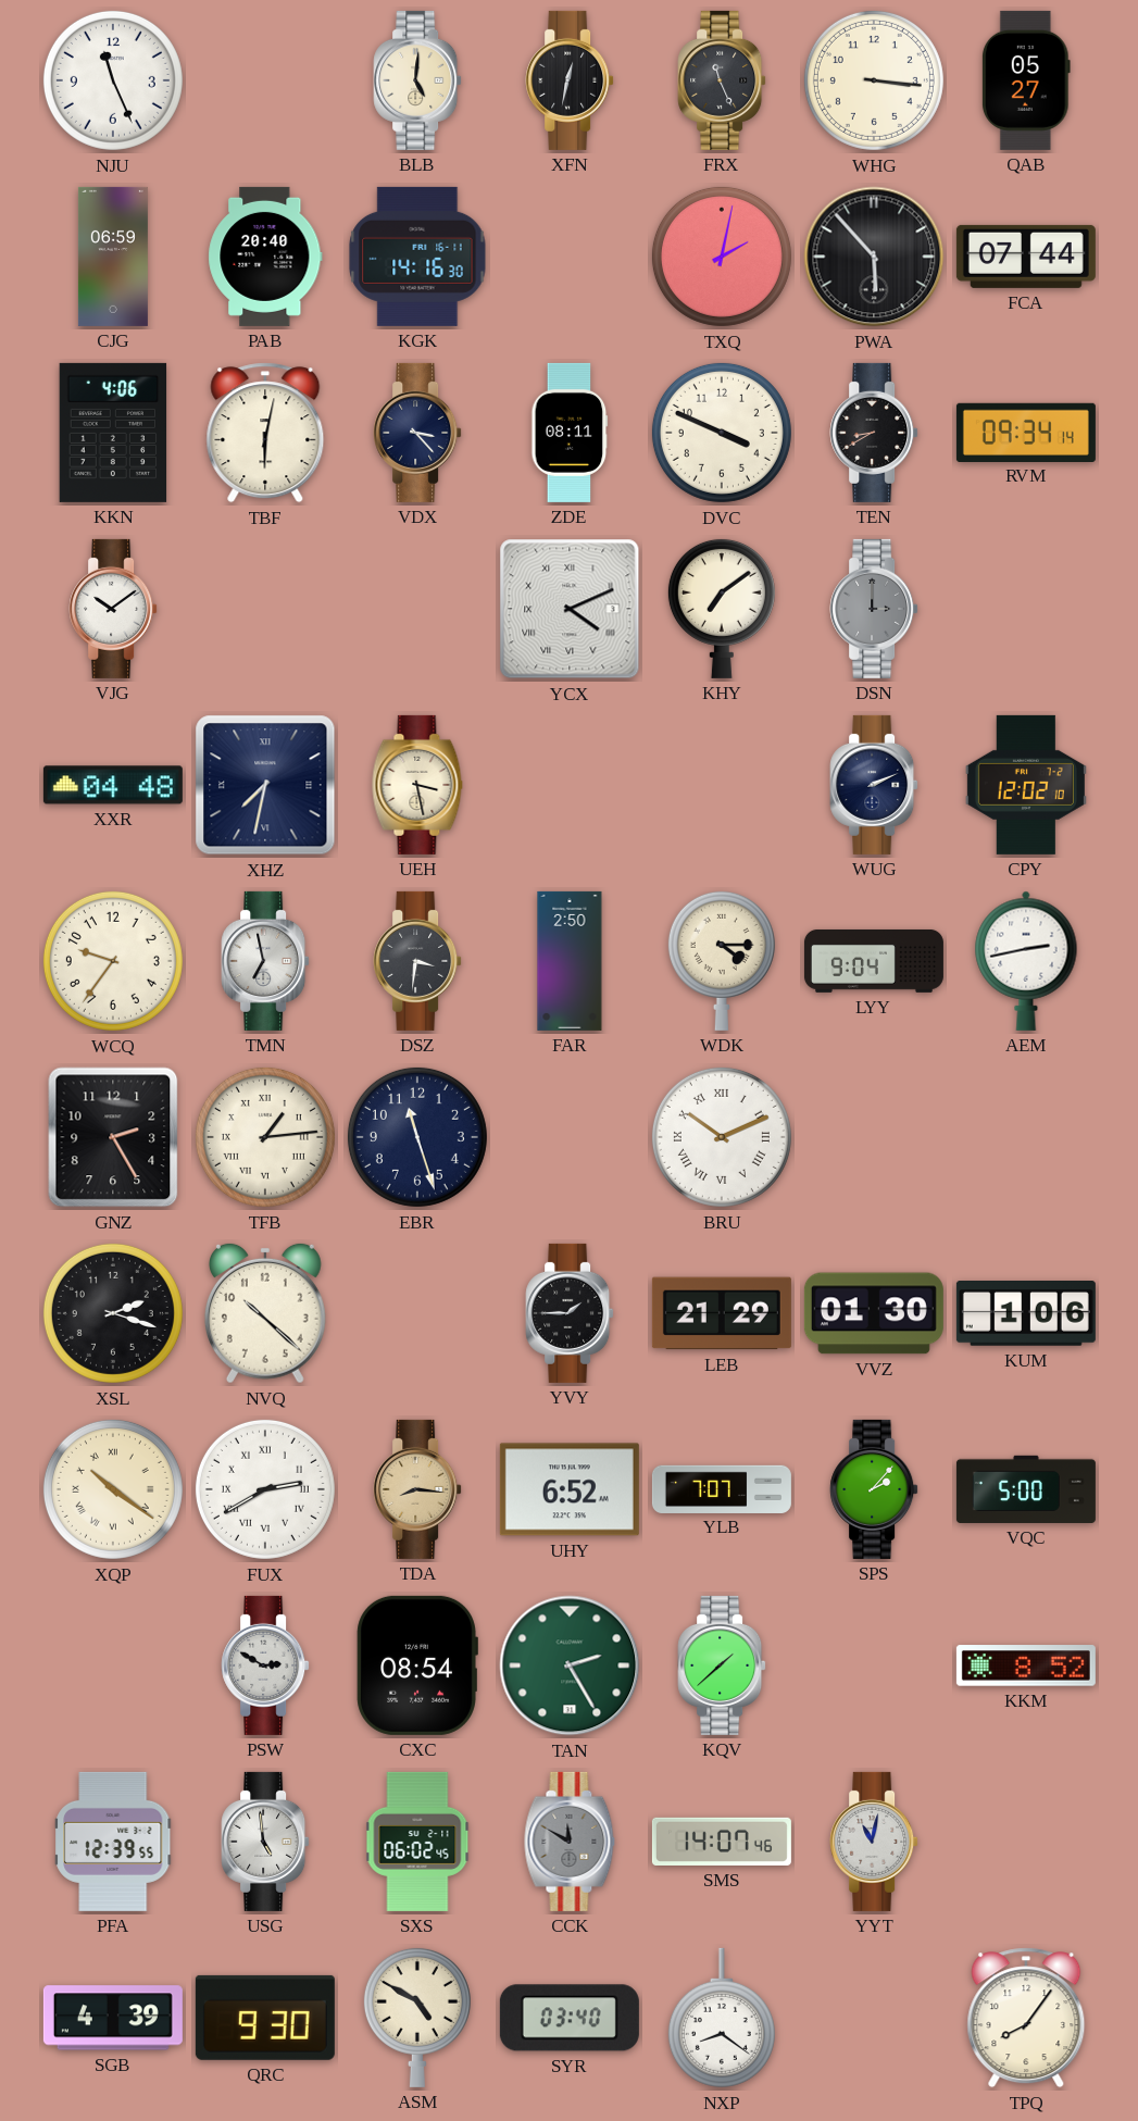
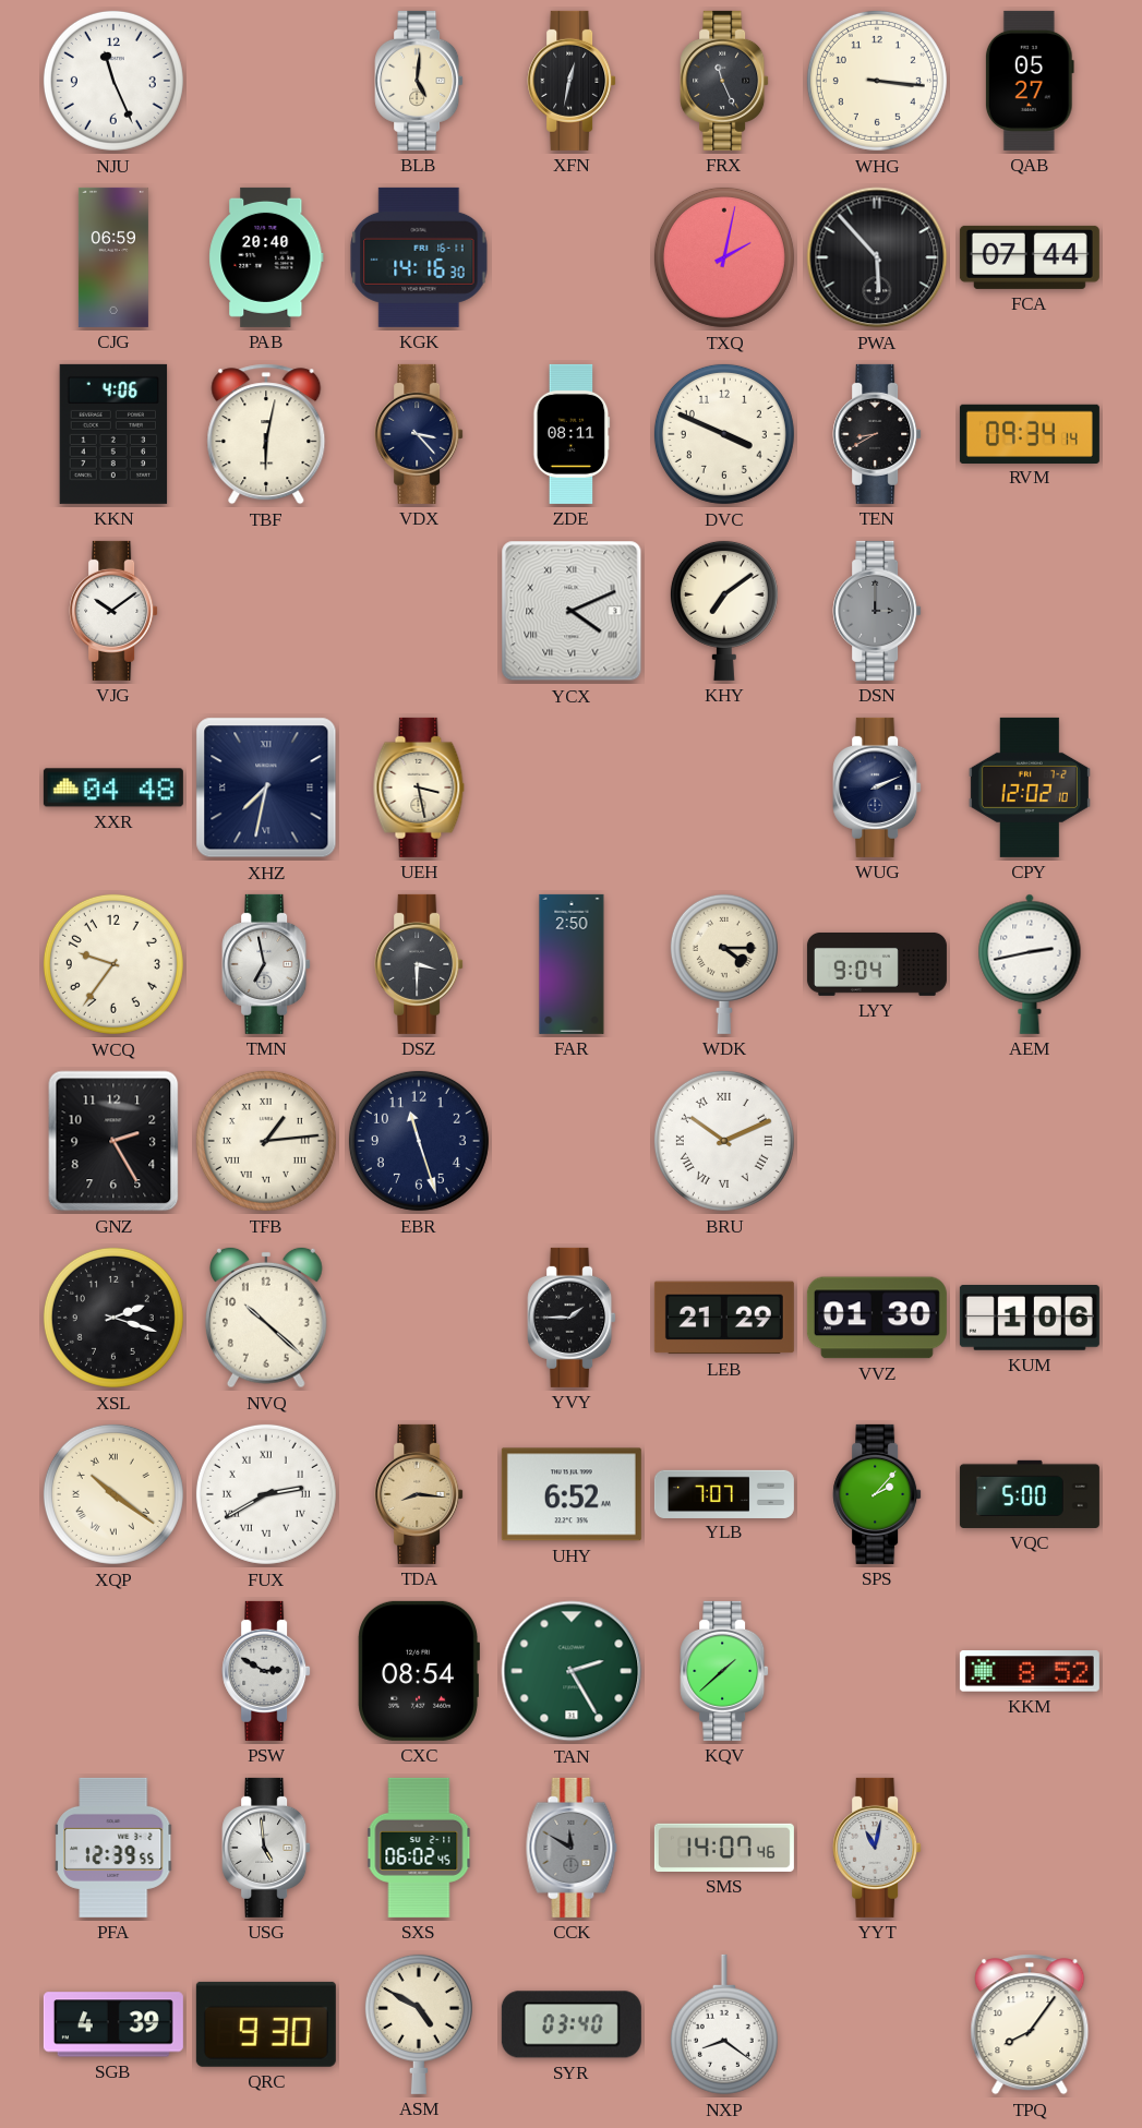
DSZ: 3:31 -> 3:30
